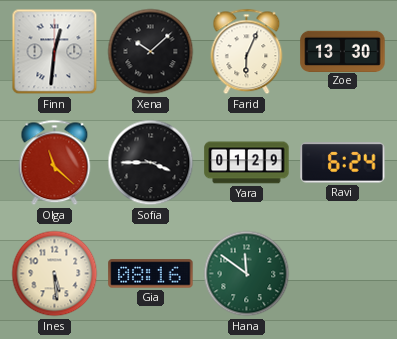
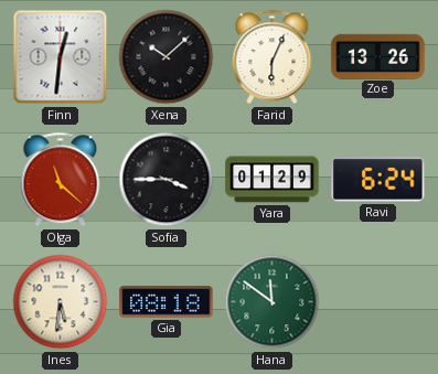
Zoe: 13:30 -> 13:26
Ines: 5:29 -> 5:31
Gia: 08:16 -> 08:18
